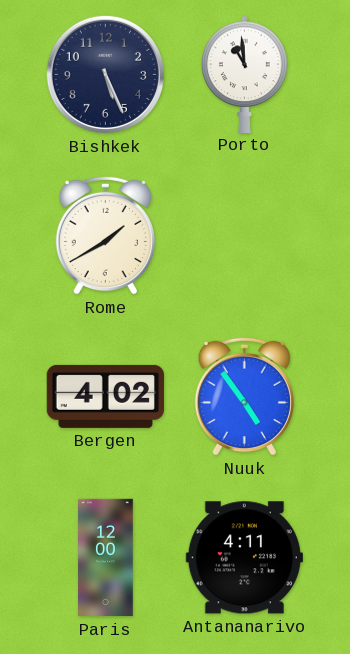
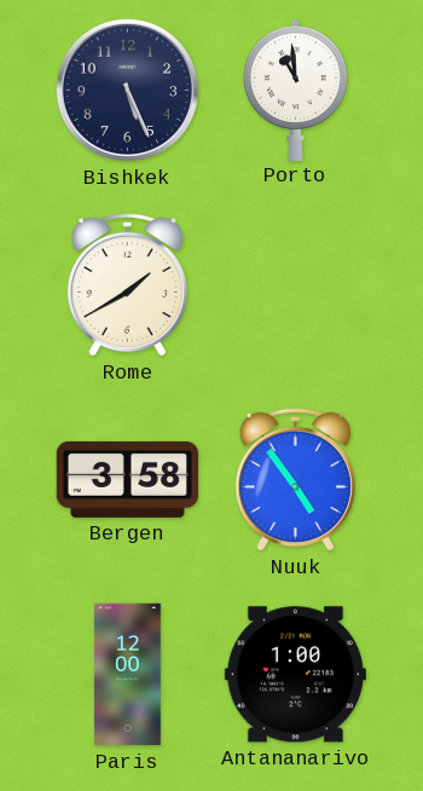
Bergen: 4:02 -> 3:58
Antananarivo: 4:11 -> 1:00
